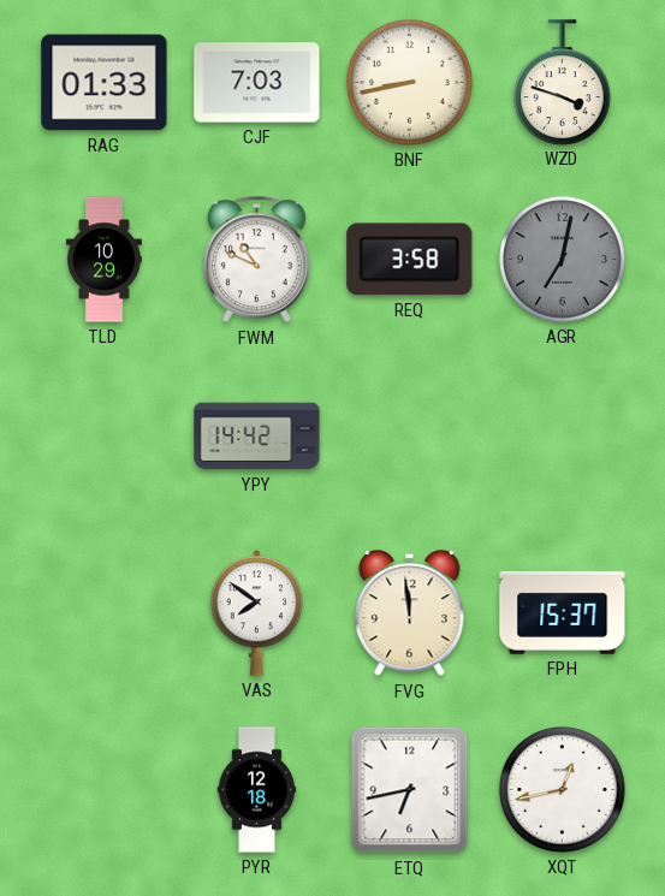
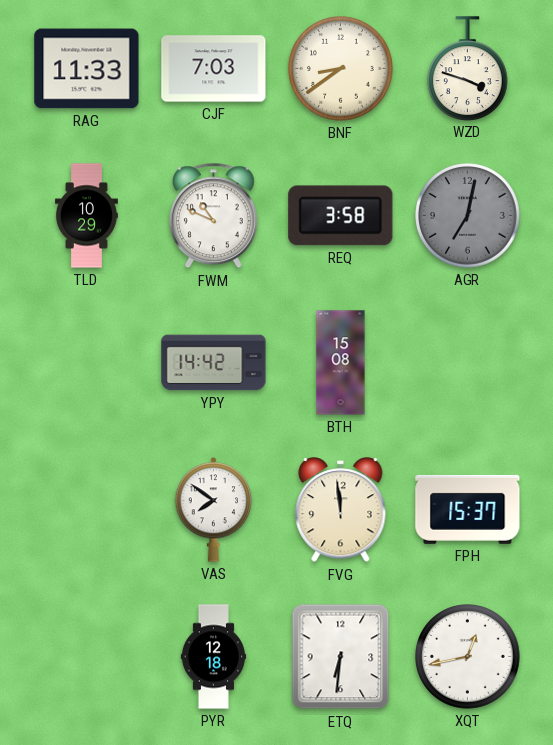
RAG: 01:33 -> 11:33
BNF: 8:43 -> 8:39
BTH: none -> 15:08
ETQ: 6:43 -> 6:31
